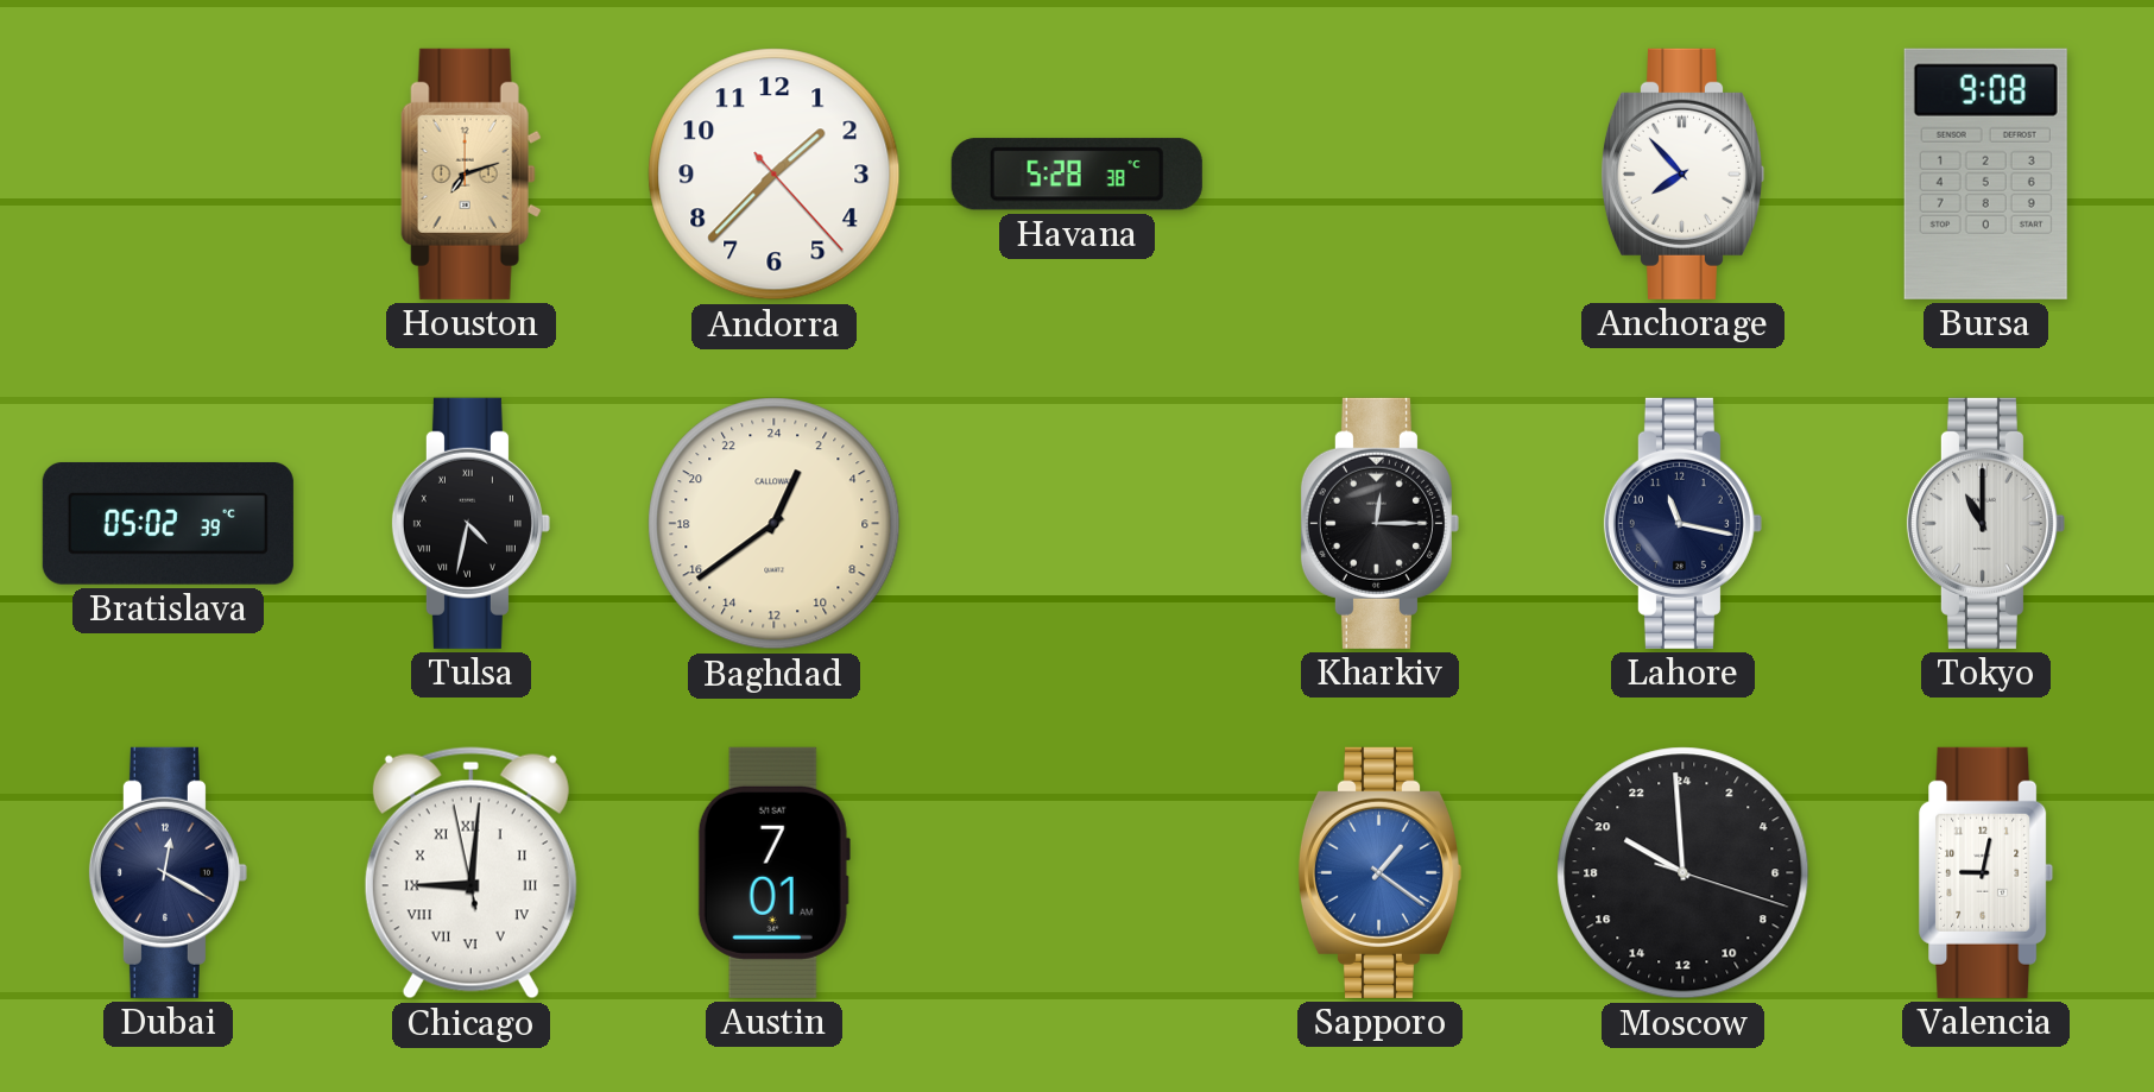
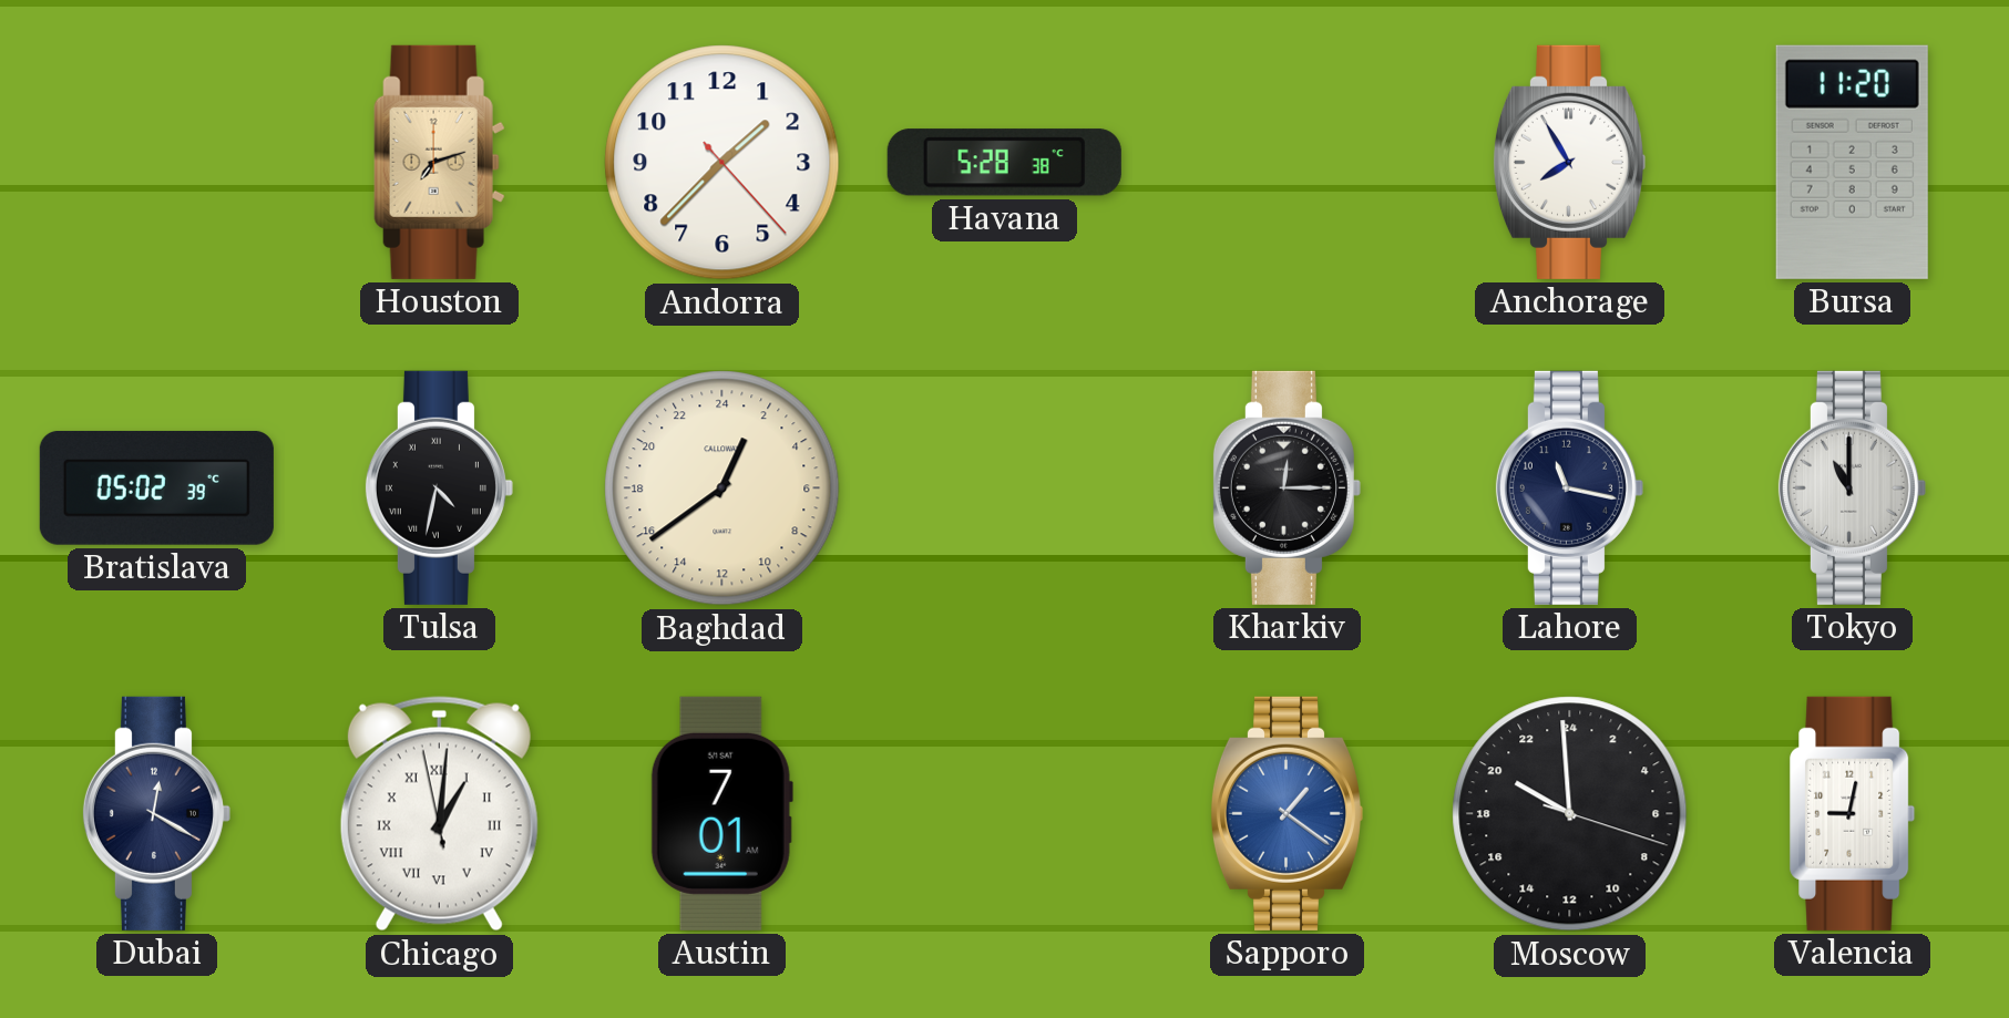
Anchorage: 7:53 -> 7:55
Bursa: 9:08 -> 11:20
Chicago: 9:00 -> 1:00
